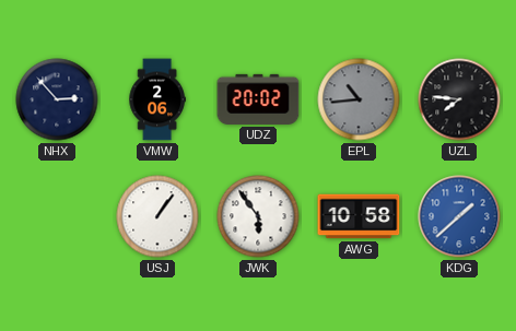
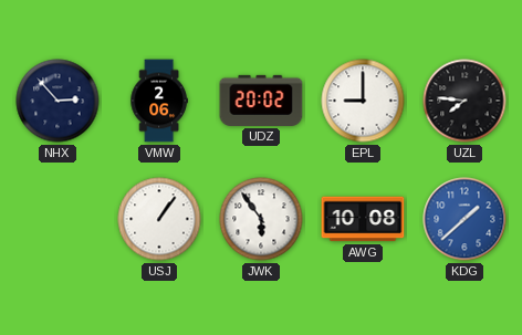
EPL: 10:44 -> 9:00
EPL dial: grey -> white
AWG: 10:58 -> 10:08
